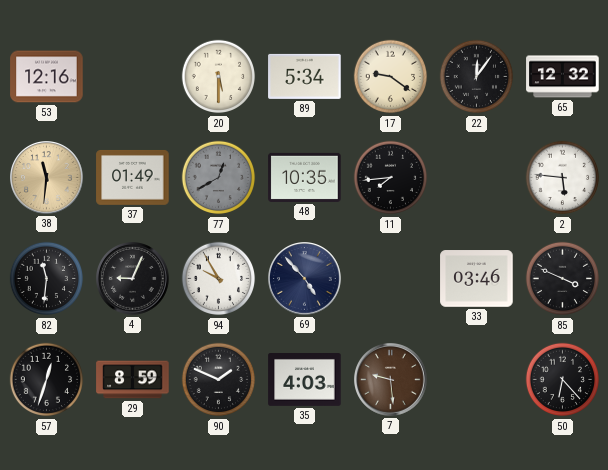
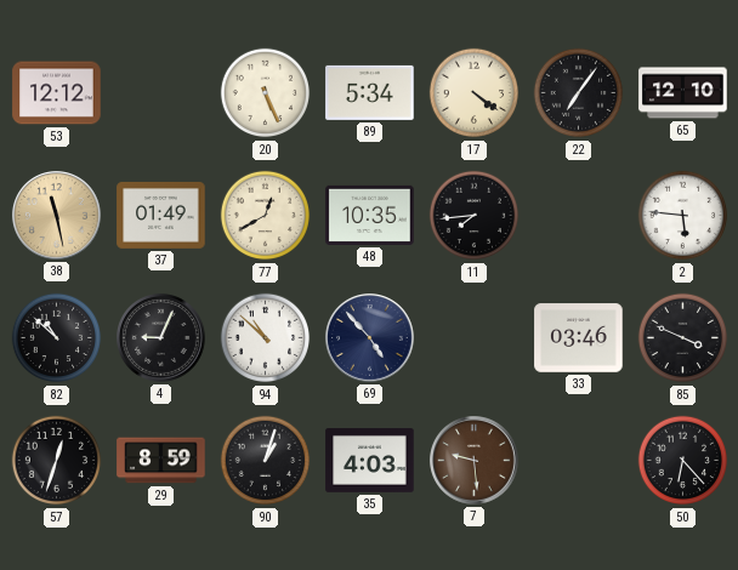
53: 12:16 -> 12:12
20: 5:30 -> 5:26
17: 9:21 -> 4:21
22: 12:06 -> 7:06
65: 12:32 -> 12:10
38: 11:31 -> 11:28
77 dial: grey -> cream
82: 11:31 -> 10:52
94: 9:55 -> 10:52
90: 1:49 -> 1:03
